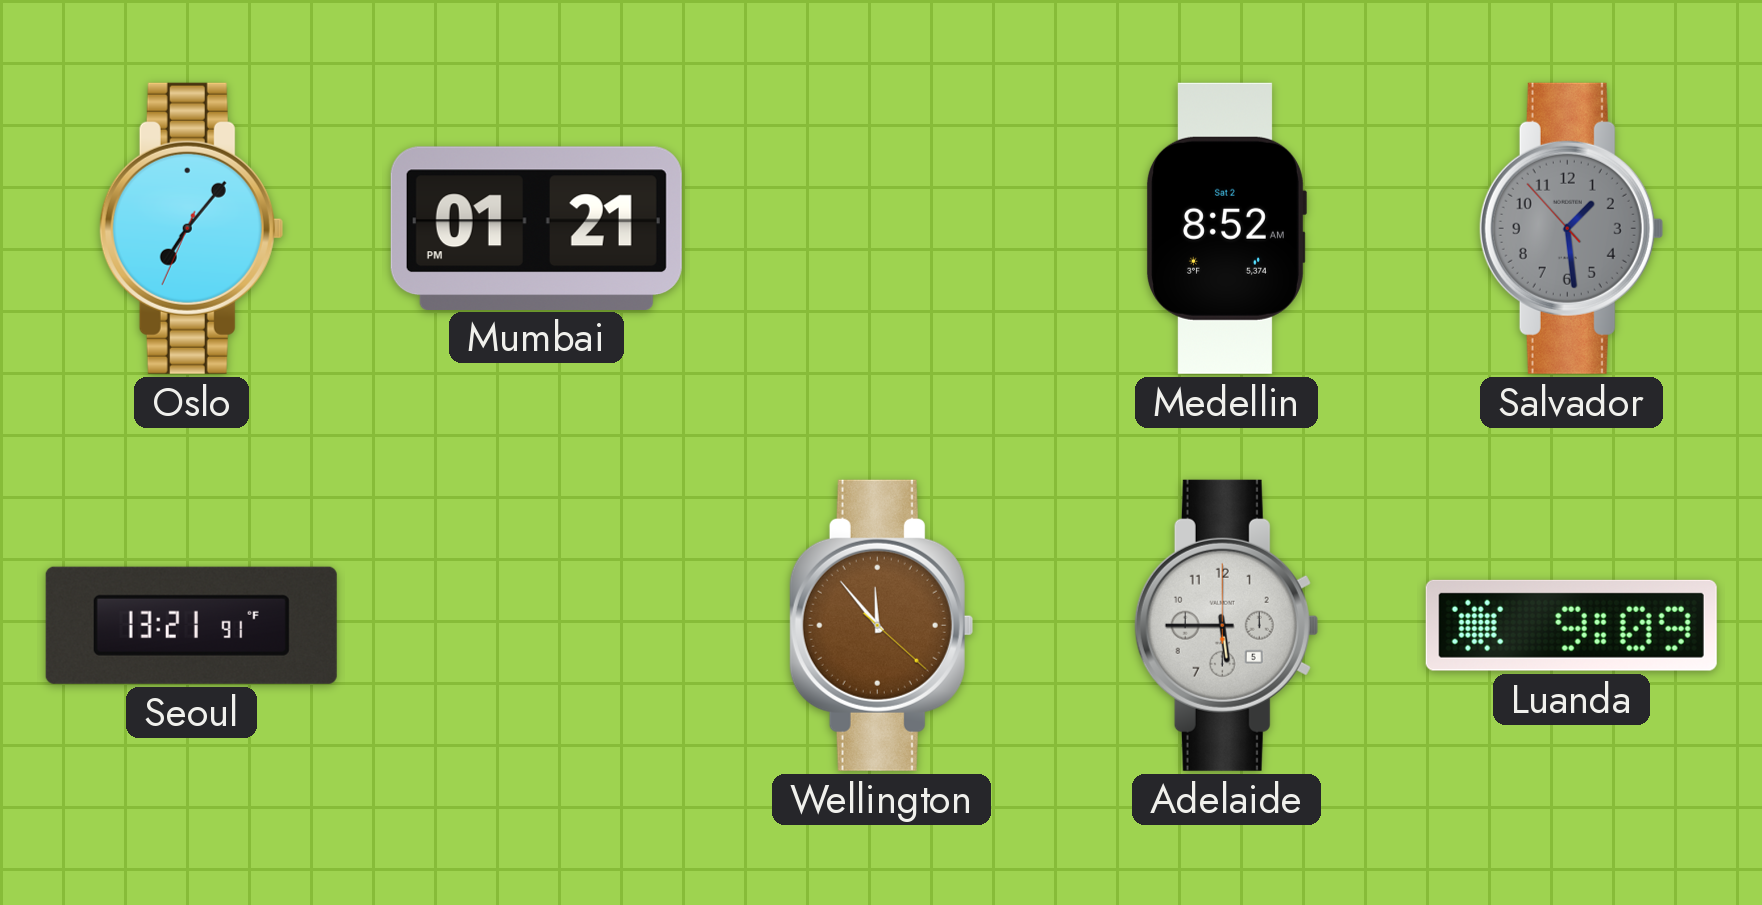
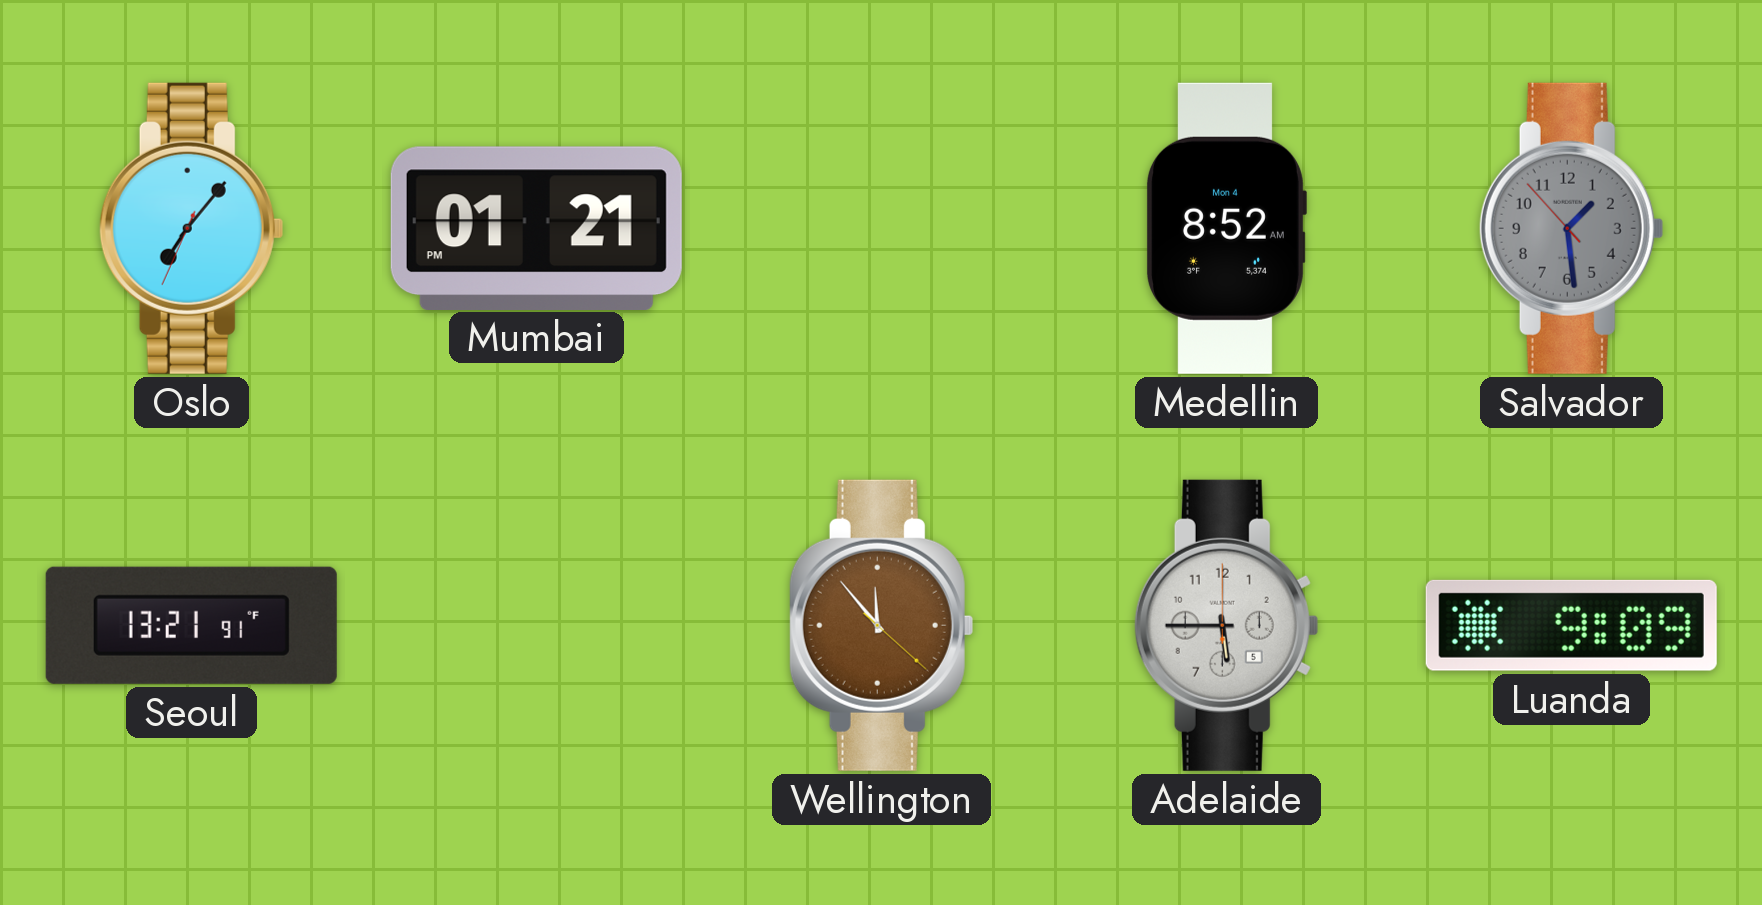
Medellin date: Sat 2 -> Mon 4
